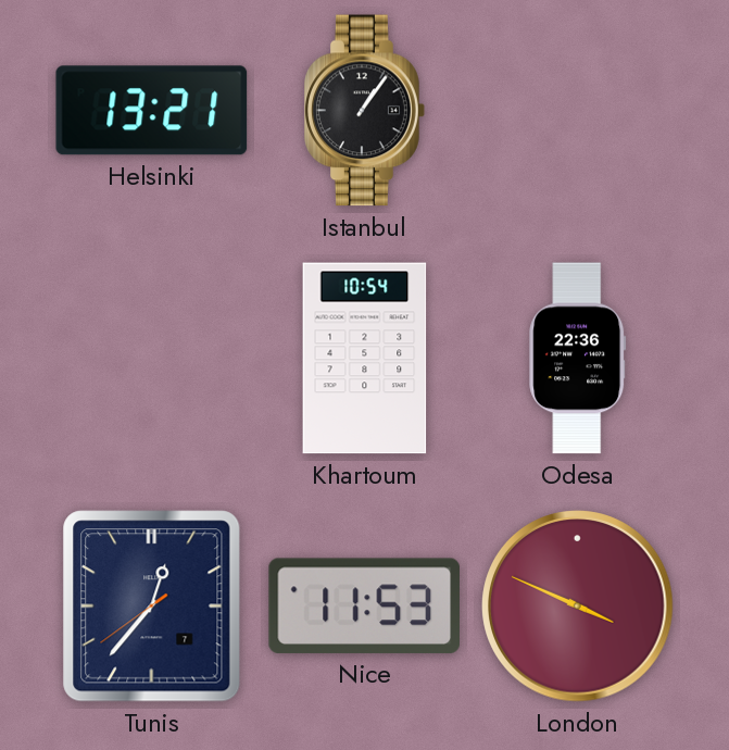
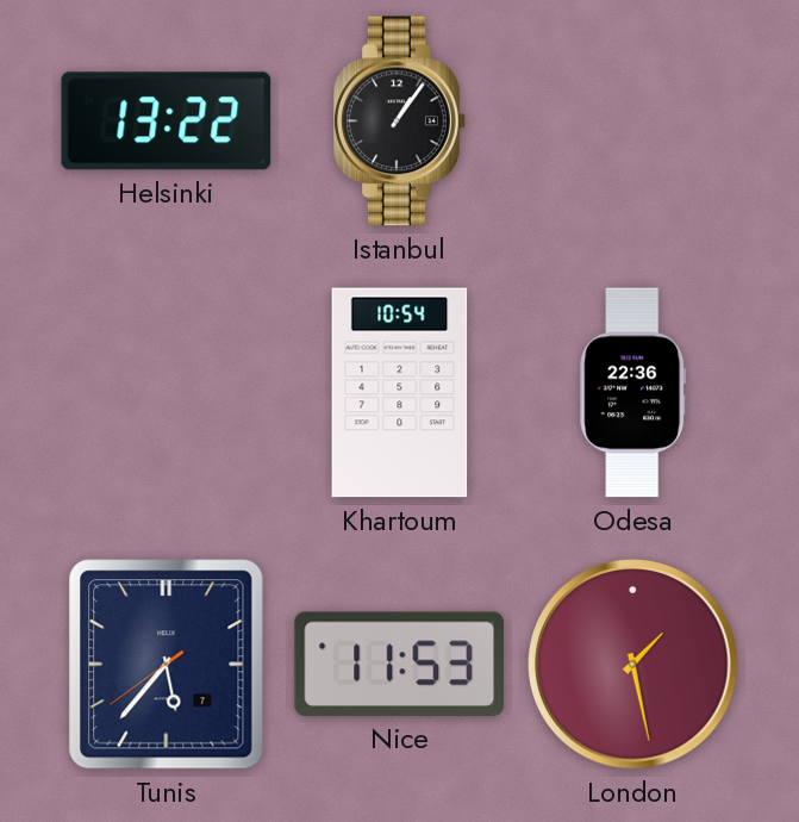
Helsinki: 13:21 -> 13:22
Tunis: 12:36 -> 5:36
London: 3:49 -> 1:28
